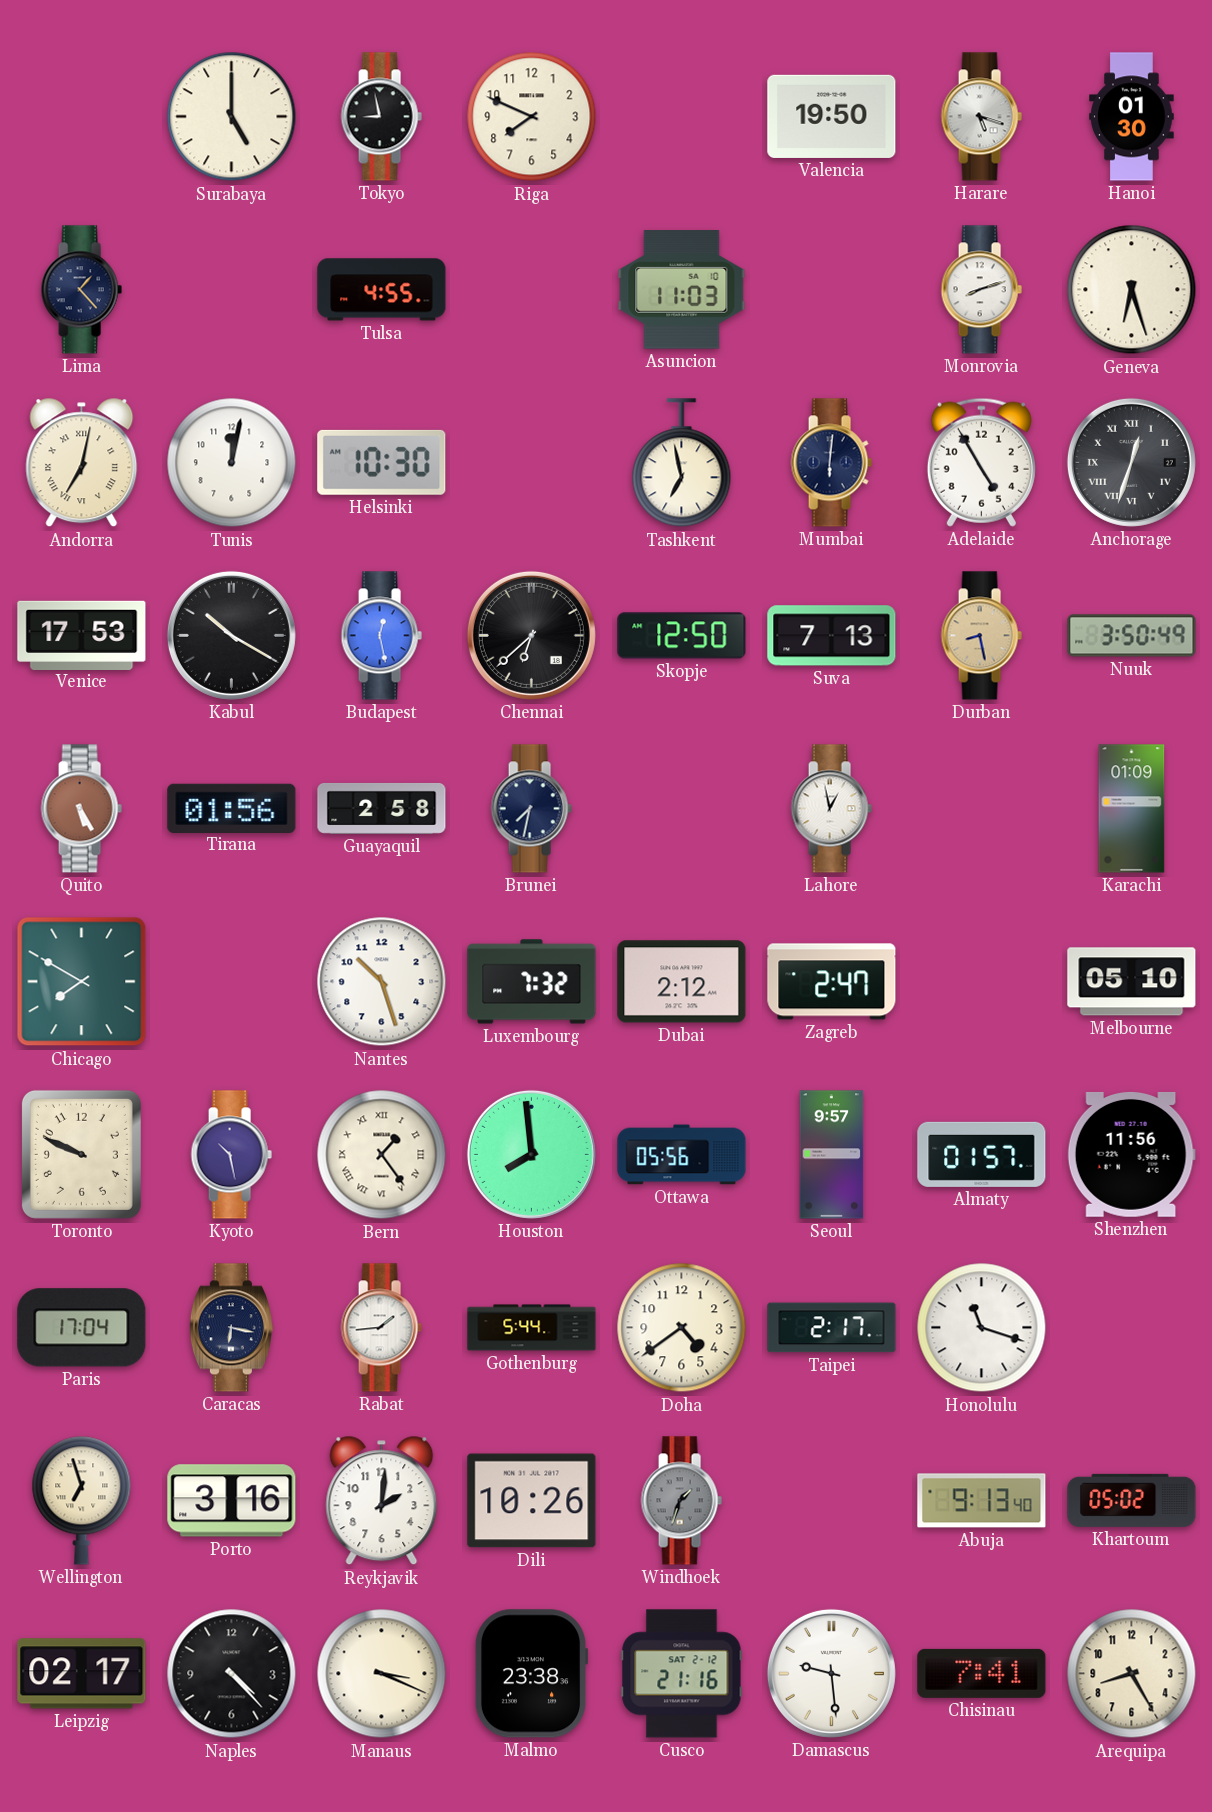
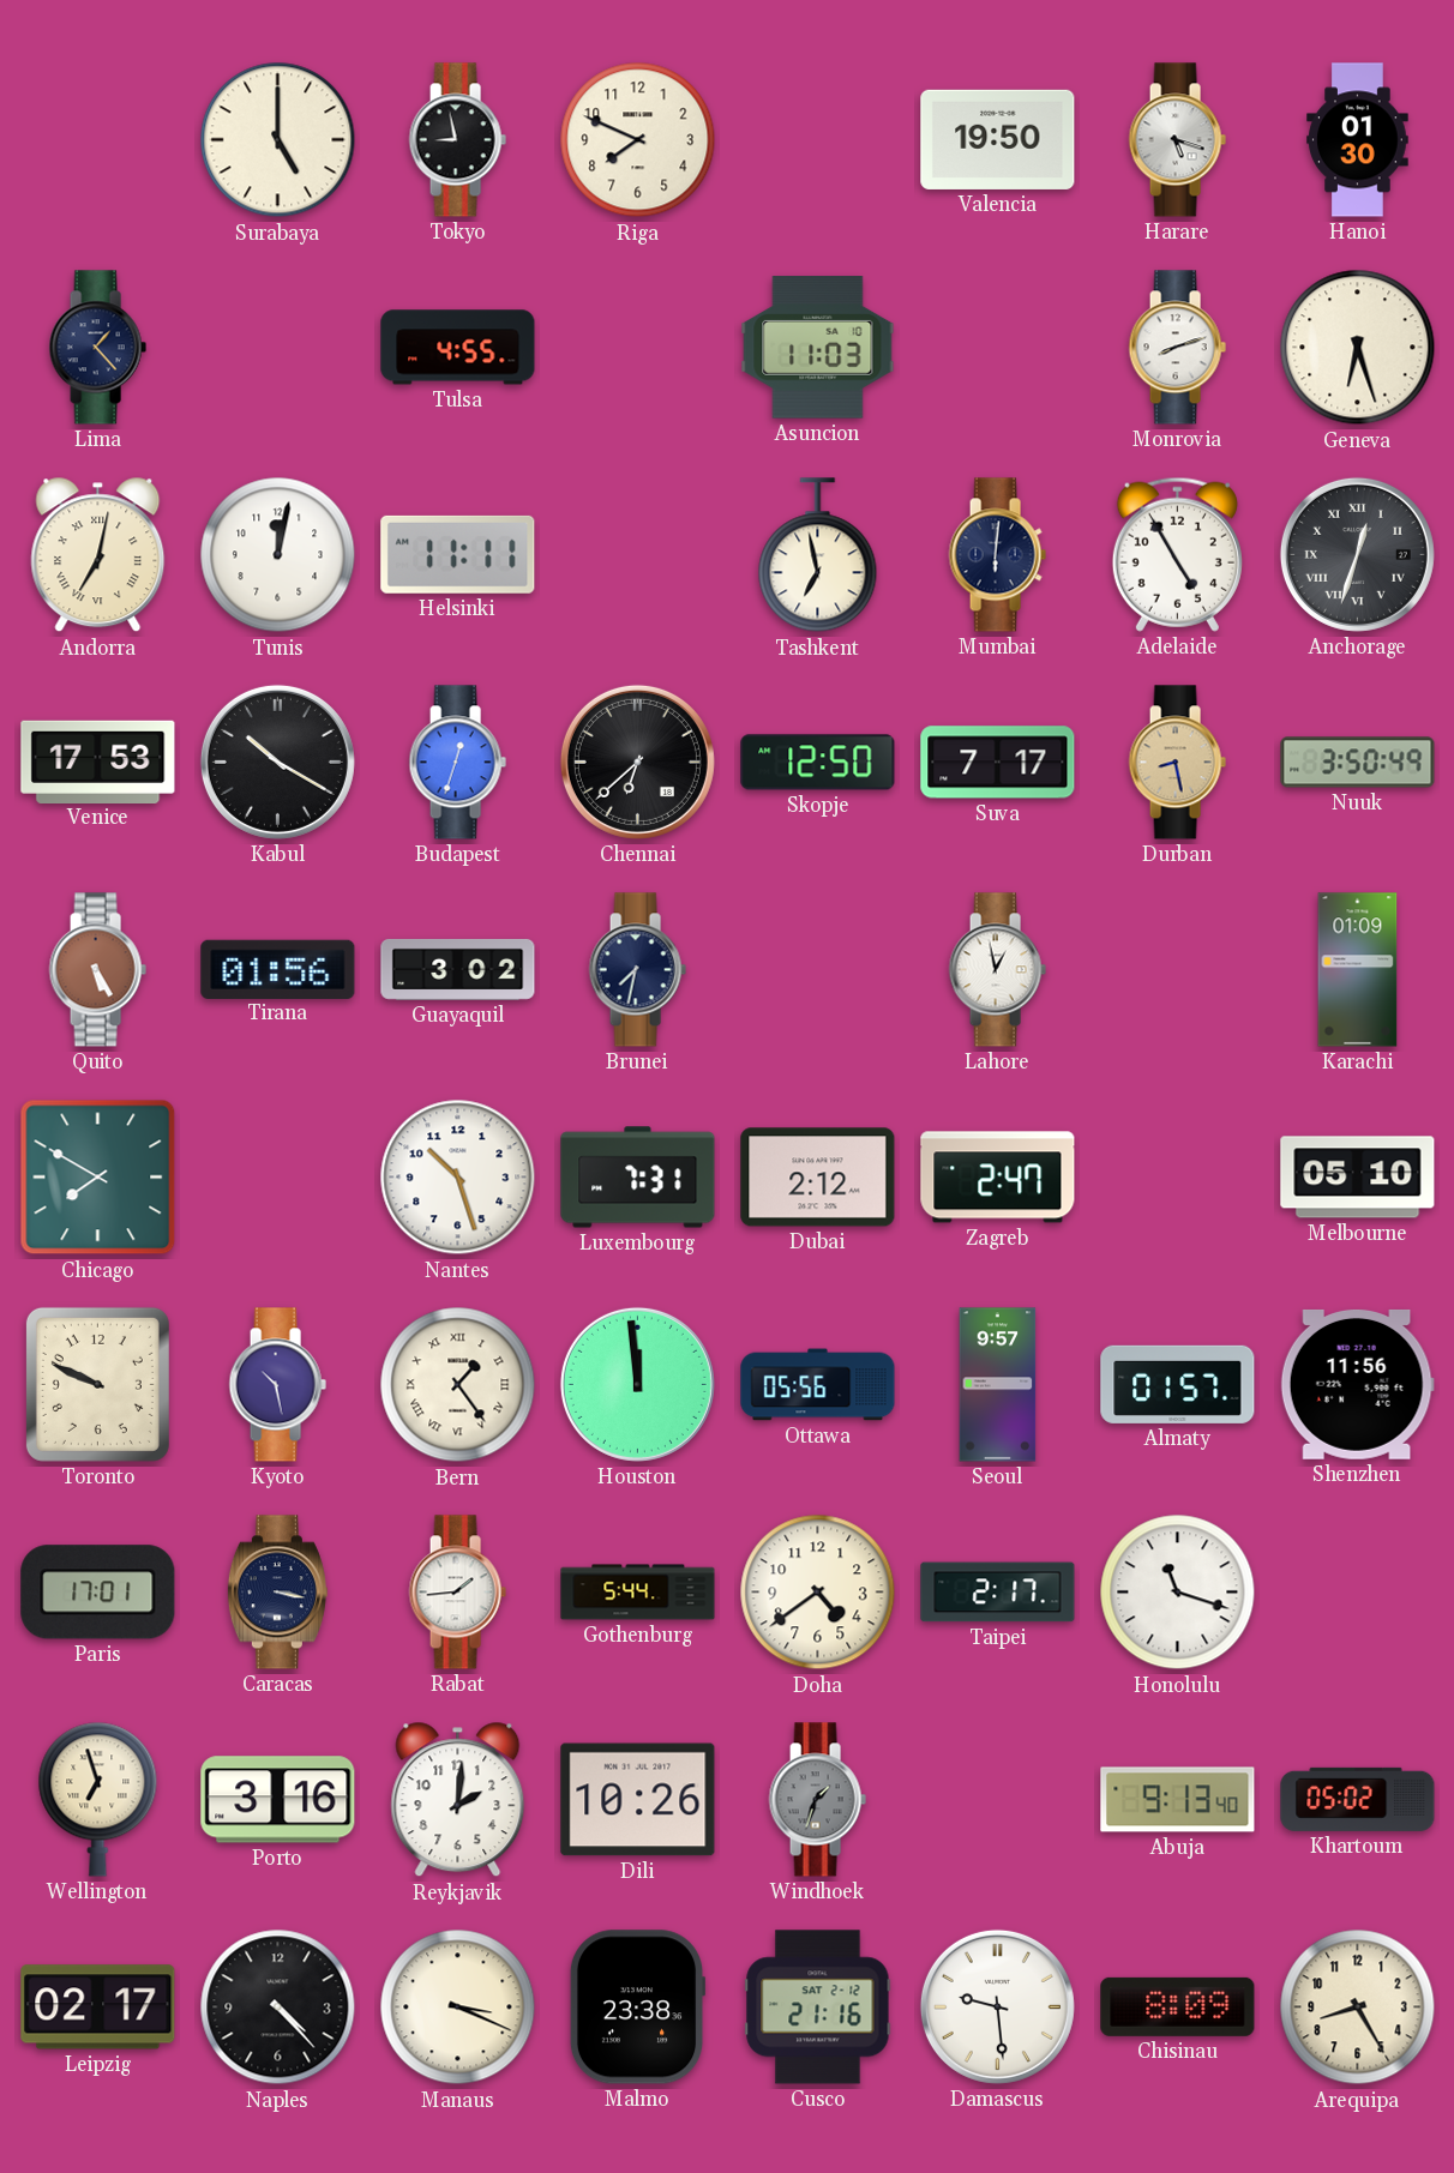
Helsinki: 10:30 -> 11:11
Budapest: 12:28 -> 12:33
Suva: 7:13 -> 7:17
Guayaquil: 2:58 -> 3:02
Luxembourg: 7:32 -> 7:31
Houston: 7:59 -> 11:59
Paris: 17:04 -> 17:01
Caracas: 6:17 -> 3:17
Chisinau: 7:41 -> 8:09
